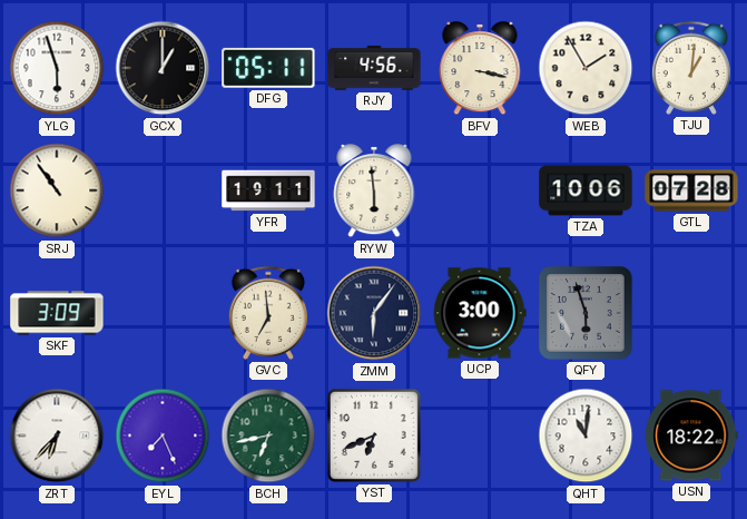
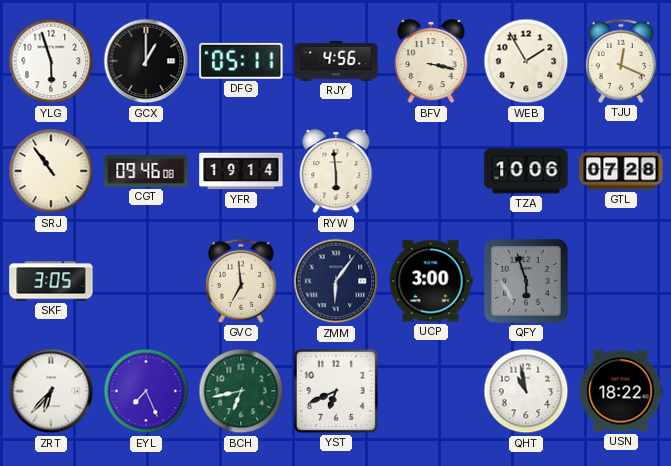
TJU: 1:01 -> 12:19
CGT: none -> 09:46
YFR: 19:11 -> 19:14
SKF: 3:09 -> 3:05
QHT: 11:01 -> 10:58
